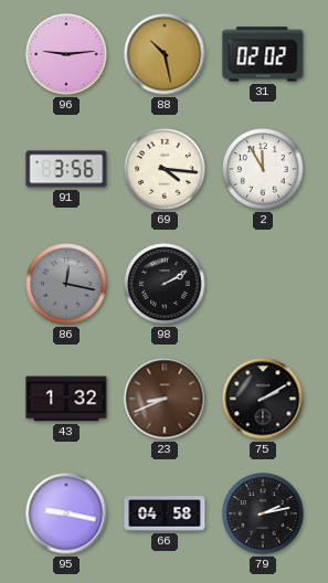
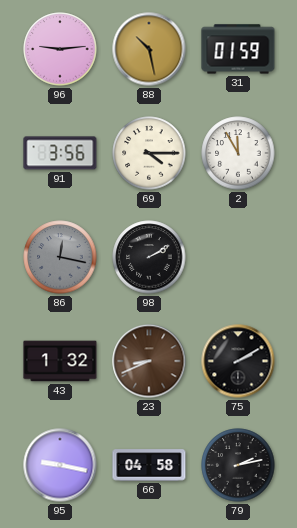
31: 02:02 -> 01:59
69: 4:16 -> 4:15
